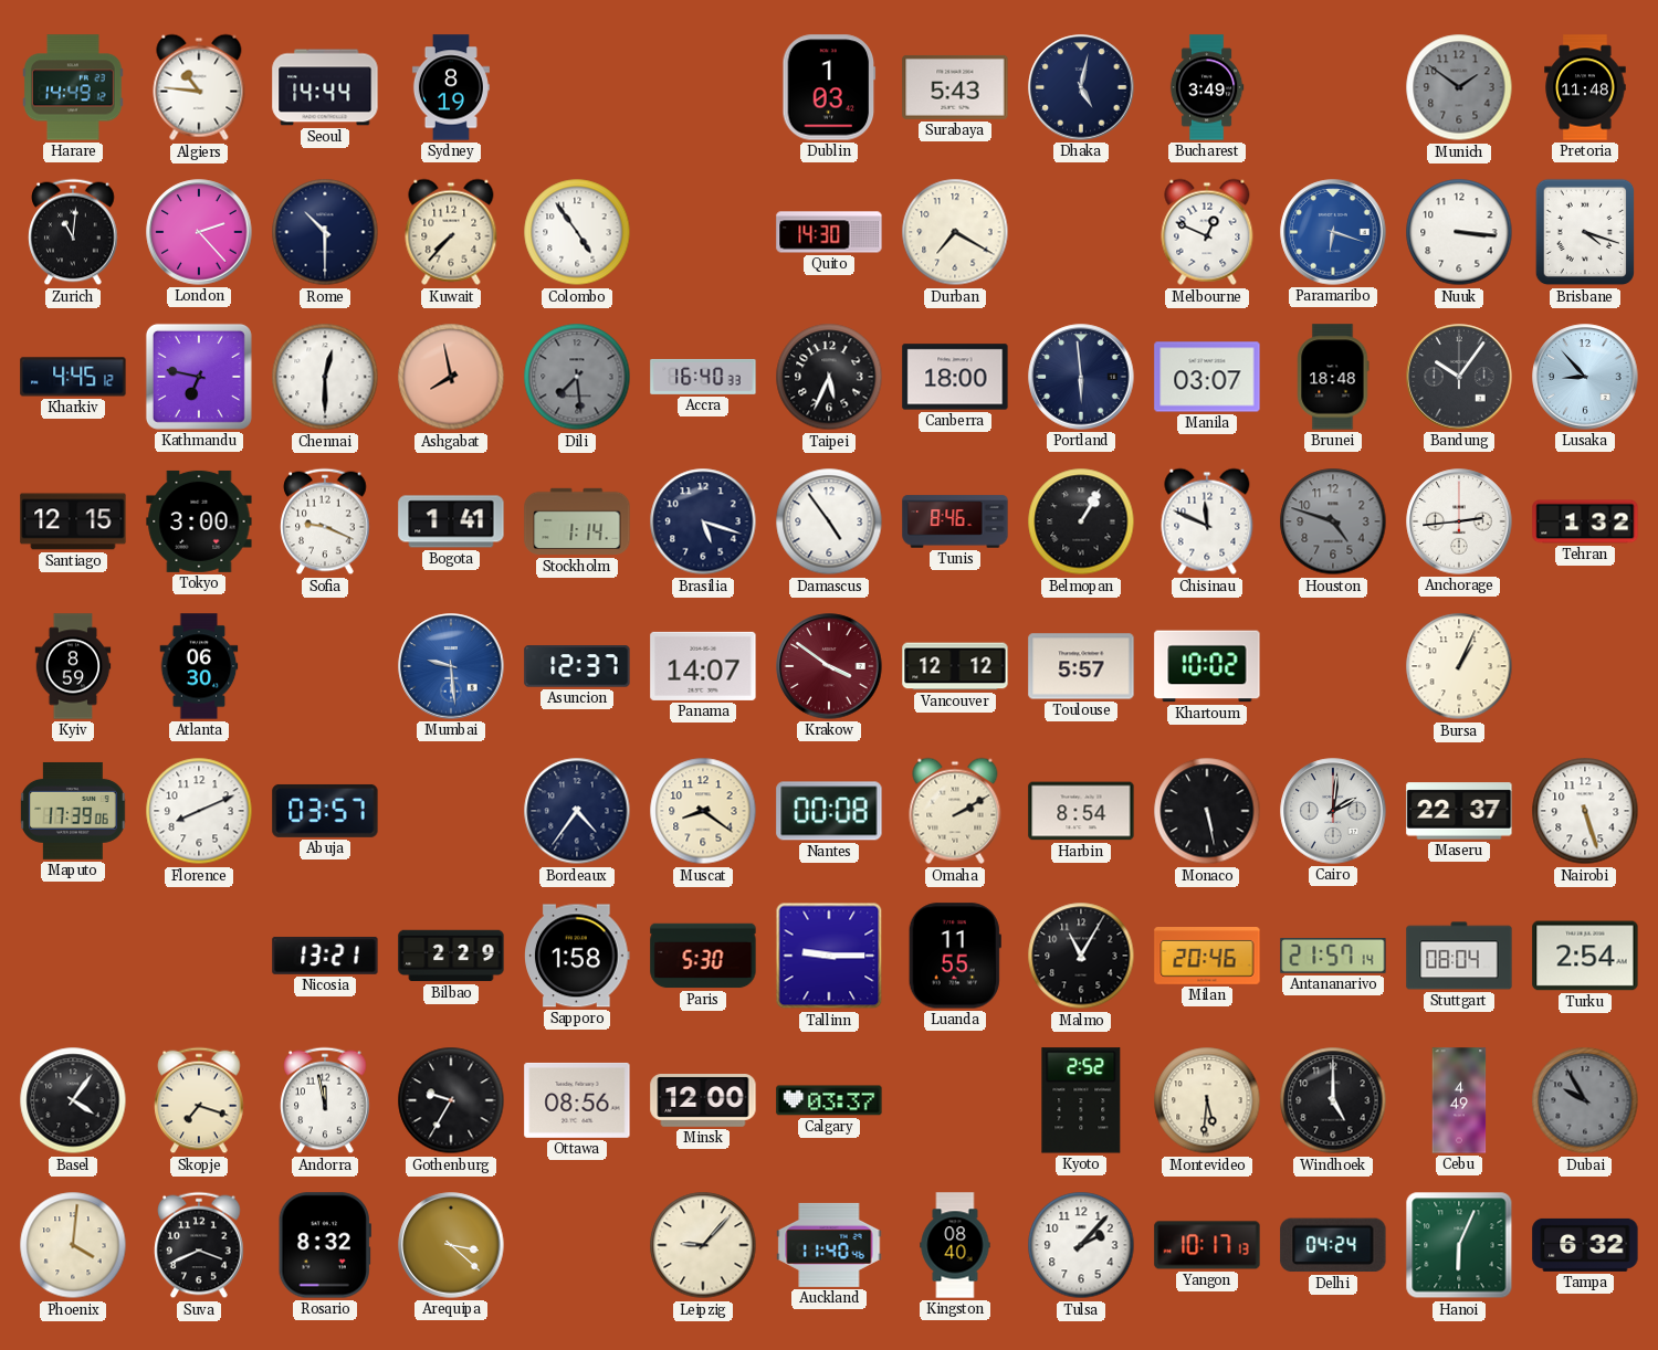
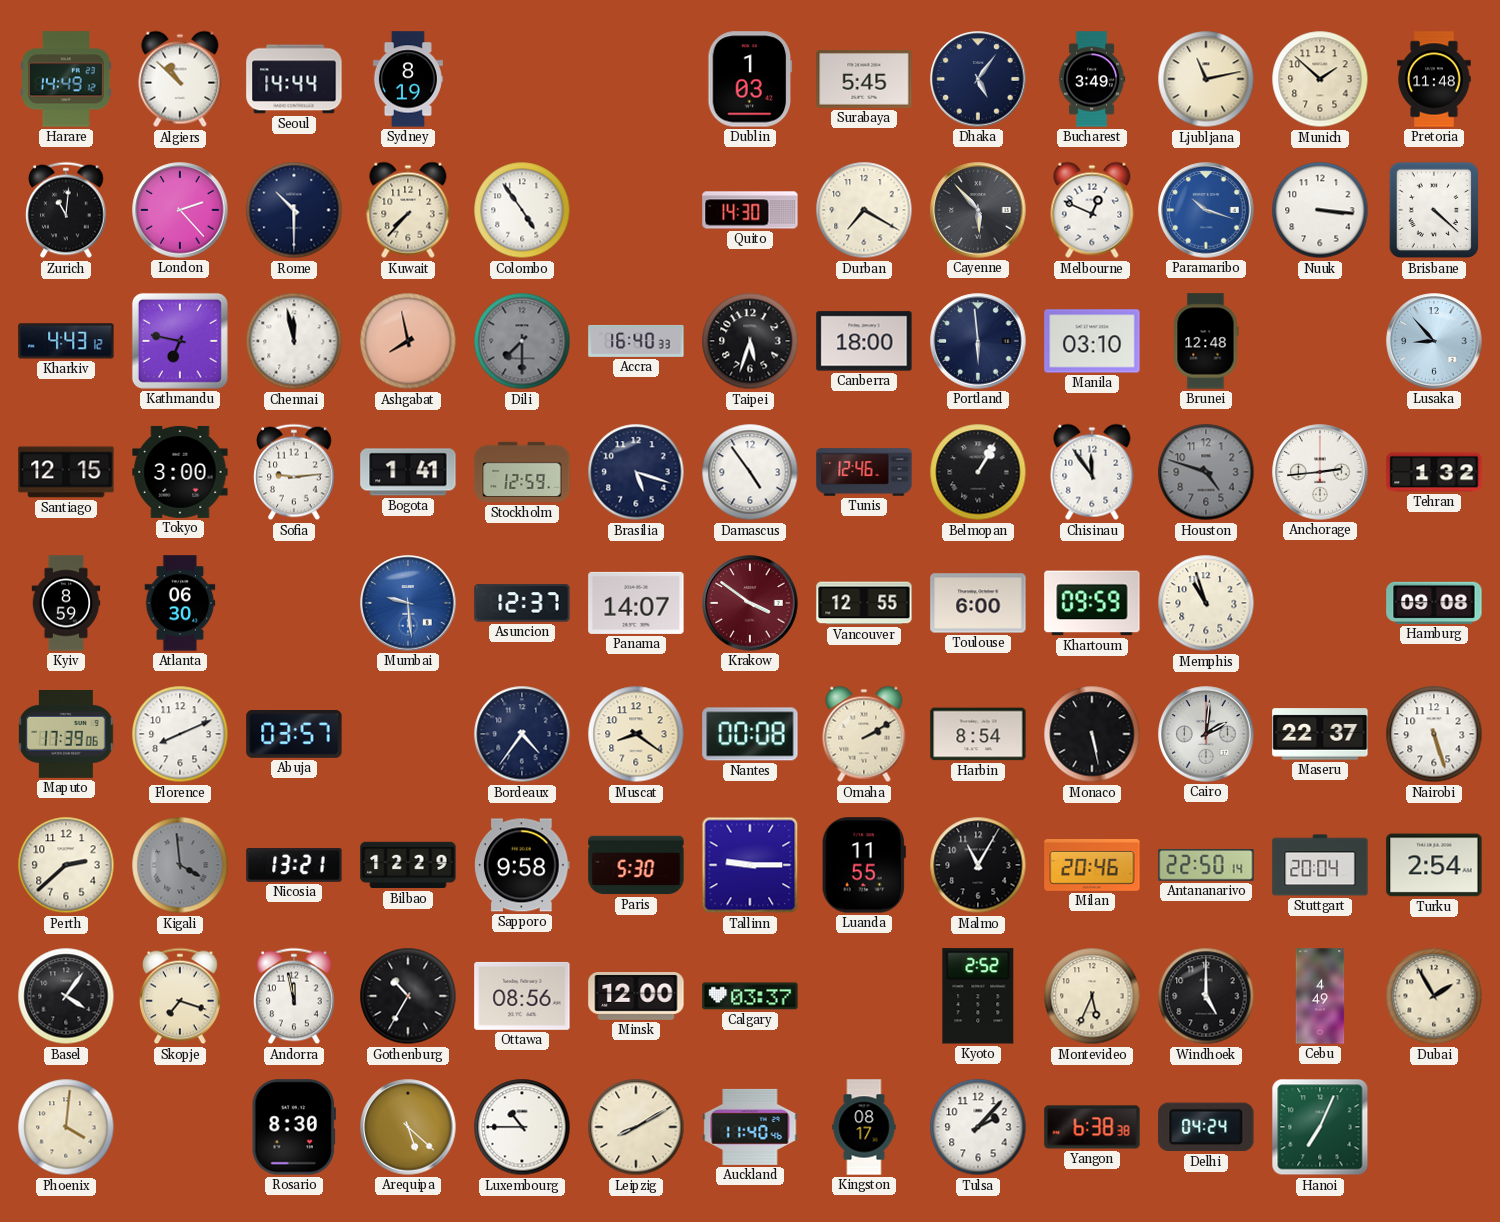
Algiers: 10:46 -> 10:52
Surabaya: 5:43 -> 5:45
Dhaka: 5:02 -> 5:06
Ljubljana: none -> 11:13
Munich: 1:51 -> 1:52
Munich dial: grey -> cream
Cayenne: none -> 5:53
Paramaribo: 6:18 -> 10:18
Brisbane: 4:18 -> 4:22
Kharkiv: 4:45 -> 4:43
Chennai: 12:30 -> 11:58
Dili: 7:29 -> 7:30
Taipei: 5:34 -> 5:33
Manila: 03:07 -> 03:10
Brunei: 18:48 -> 12:48
Bandung: 10:06 -> none
Sofia: 9:19 -> 9:14
Stockholm: 1:14 -> 12:59
Tunis: 8:46 -> 12:46
Chisinau: 11:49 -> 11:54
Vancouver: 12:12 -> 12:55
Toulouse: 5:57 -> 6:00
Khartoum: 10:02 -> 09:59
Memphis: none -> 10:57
Bursa: 1:04 -> none
Hamburg: none -> 09:08
Perth: none -> 2:38
Kigali: none -> 3:59
Bilbao: 2:29 -> 12:29
Sapporo: 1:58 -> 9:58
Antananarivo: 21:57 -> 22:50
Stuttgart: 08:04 -> 20:04
Gothenburg: 9:35 -> 10:35
Montevideo: 5:31 -> 5:34
Dubai: 9:55 -> 1:55
Dubai dial: grey -> cream
Suva: 3:41 -> none
Rosario: 8:32 -> 8:30
Arequipa: 3:22 -> 5:22
Luxembourg: none -> 10:45
Leipzig: 9:07 -> 8:10
Kingston: 08:40 -> 08:17
Yangon: 10:17 -> 6:38
Hanoi: 6:04 -> 7:04
Tampa: 6:32 -> none
